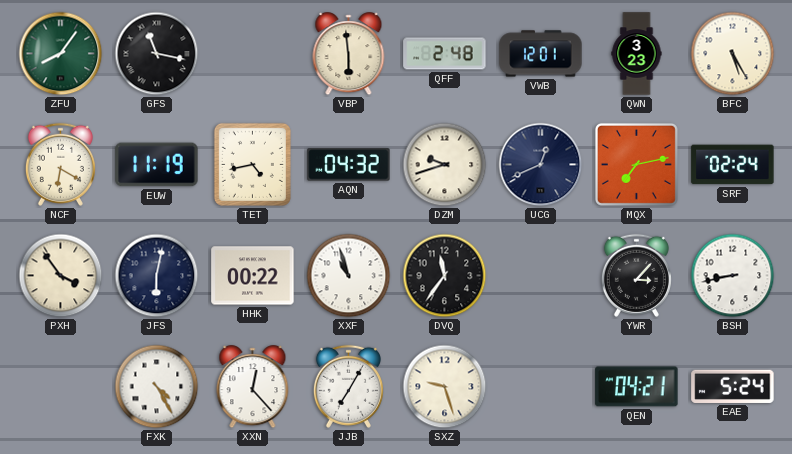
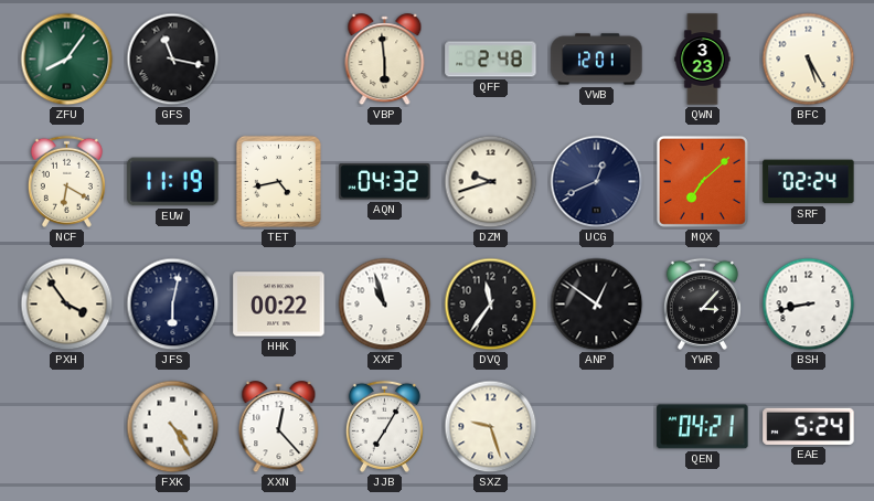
MQX: 7:13 -> 7:08
ANP: none -> 12:51
